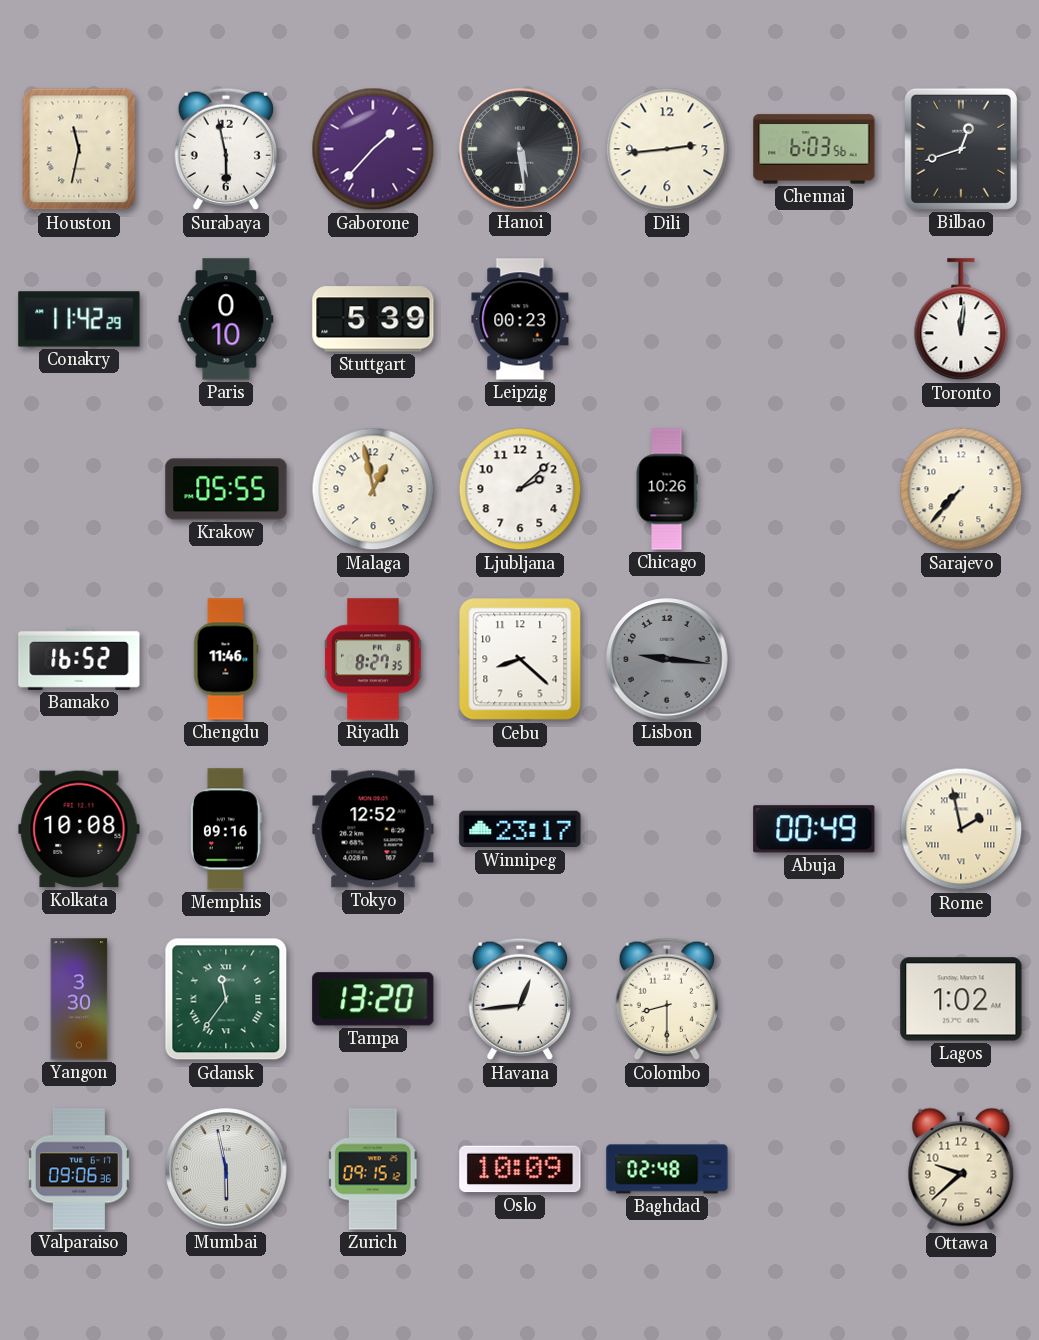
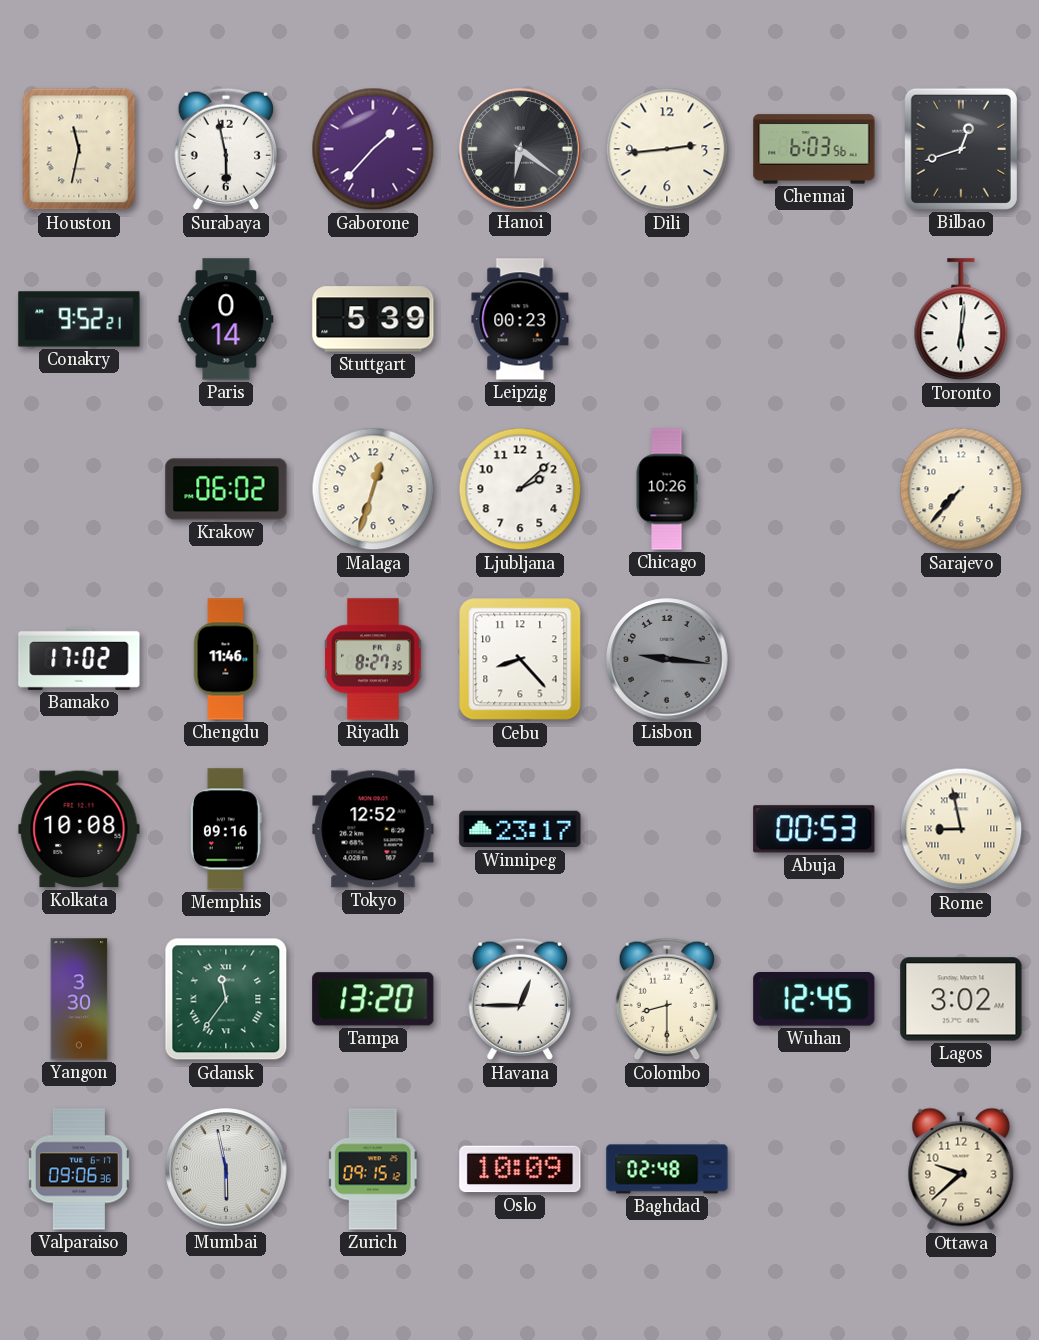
Hanoi: 5:29 -> 6:21
Conakry: 11:42 -> 9:52
Paris: 0:10 -> 0:14
Toronto: 12:01 -> 6:01
Krakow: 05:55 -> 06:02
Malaga: 12:58 -> 12:33
Bamako: 16:52 -> 17:02
Cebu: 8:22 -> 8:23
Abuja: 00:49 -> 00:53
Rome: 1:58 -> 8:58
Havana: 12:44 -> 12:45
Wuhan: none -> 12:45
Lagos: 1:02 -> 3:02
